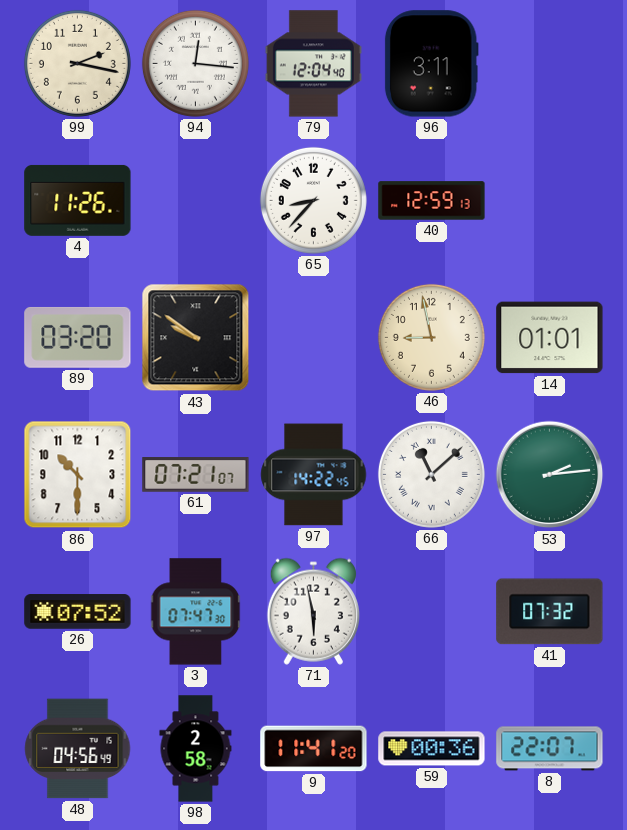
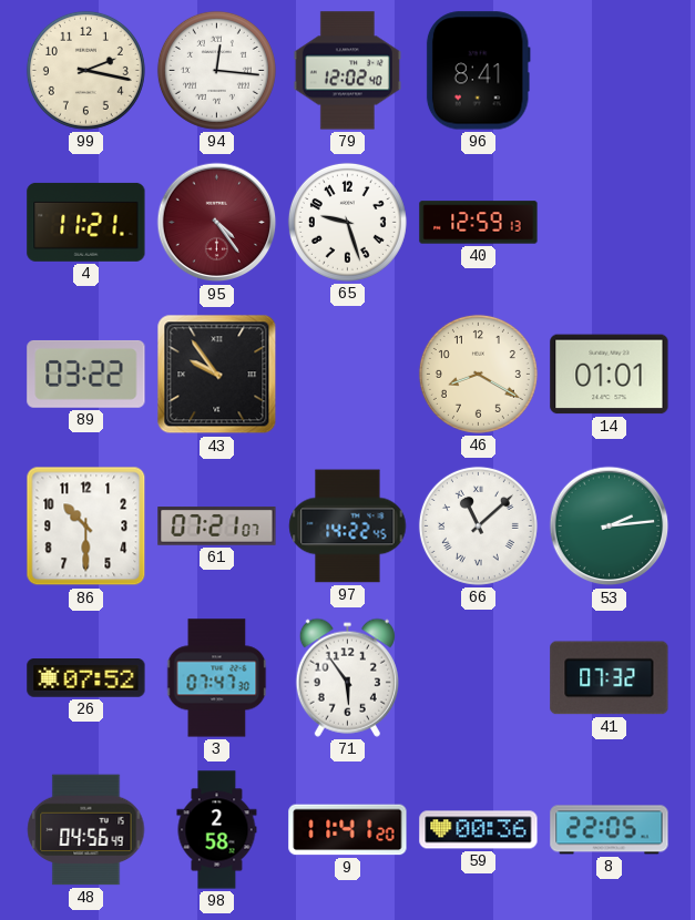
79: 12:04 -> 12:02
96: 3:11 -> 8:41
4: 11:26 -> 11:21
95: none -> 4:24
65: 8:37 -> 9:27
89: 03:20 -> 03:22
43: 9:51 -> 9:54
46: 8:58 -> 8:20
71: 5:58 -> 5:54
8: 22:07 -> 22:05
